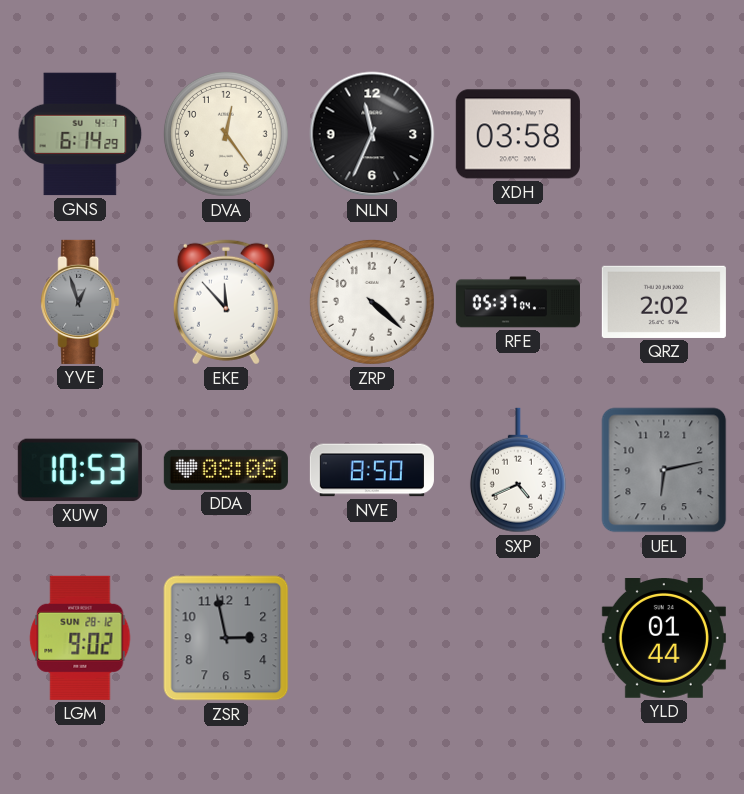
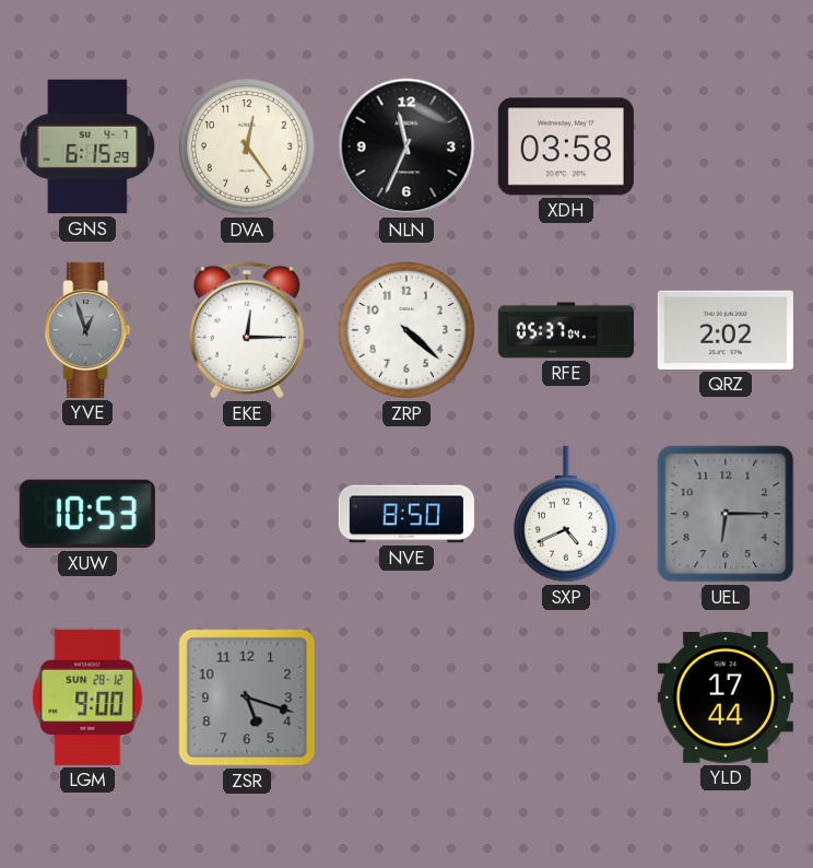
GNS: 6:14 -> 6:15
EKE: 11:53 -> 12:15
DDA: 08:08 -> none
UEL: 6:13 -> 6:15
LGM: 9:02 -> 9:00
ZSR: 2:58 -> 5:18
YLD: 01:44 -> 17:44
